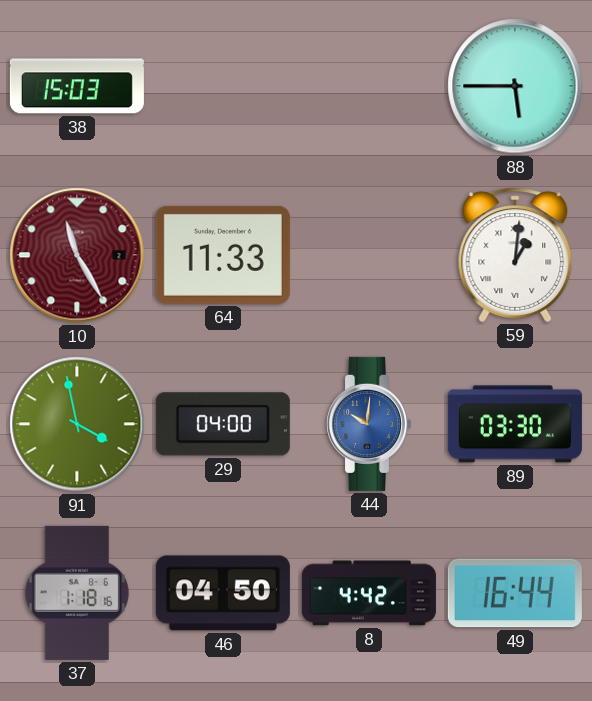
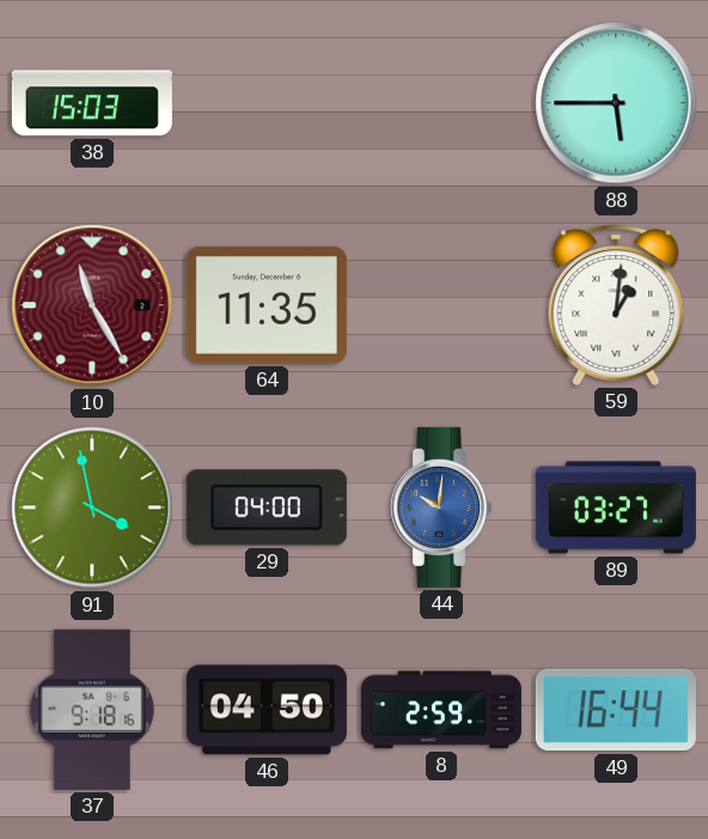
64: 11:33 -> 11:35
89: 03:30 -> 03:27
37: 1:18 -> 9:18
8: 4:42 -> 2:59
